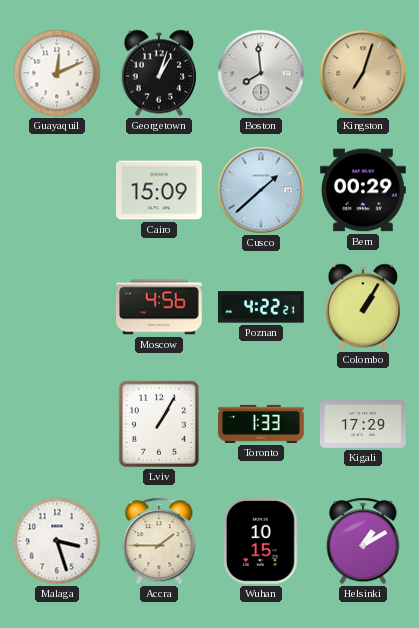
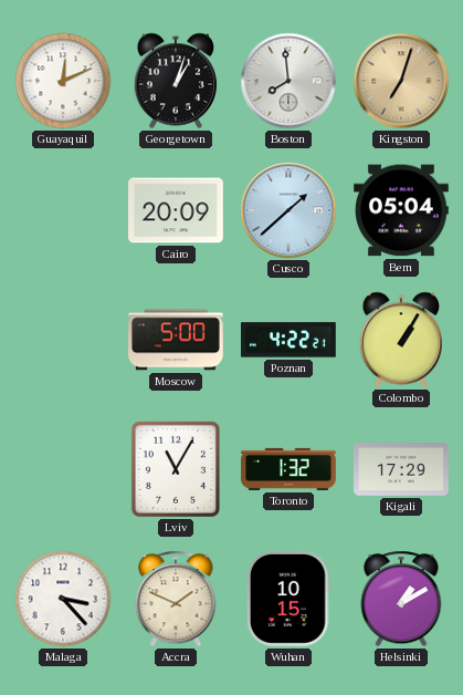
Cairo: 15:09 -> 20:09
Bern: 00:29 -> 05:04
Moscow: 4:56 -> 5:00
Lviv: 1:05 -> 11:05
Toronto: 1:33 -> 1:32
Malaga: 3:27 -> 3:23
Accra: 1:45 -> 1:49
